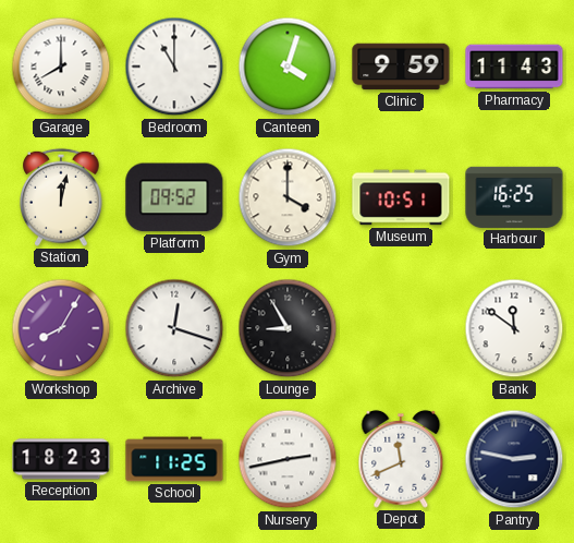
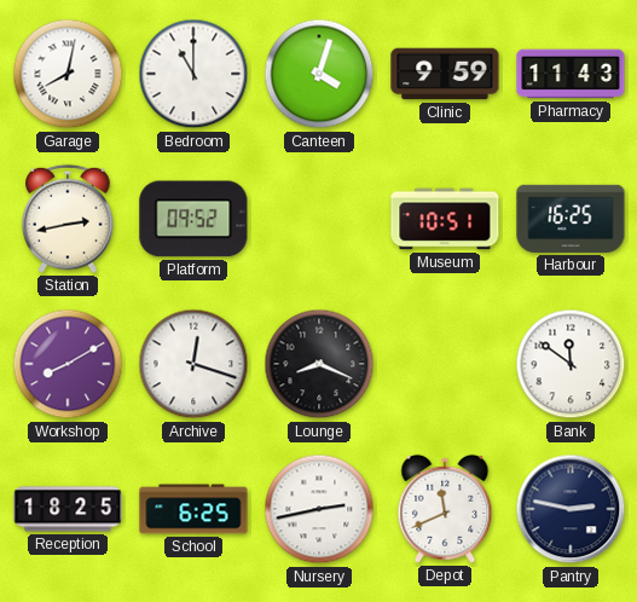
Garage: 8:00 -> 8:02
Station: 12:02 -> 2:43
Gym: 4:00 -> none
Workshop: 8:05 -> 8:10
Lounge: 8:55 -> 8:19
Reception: 18:23 -> 18:25
School: 11:25 -> 6:25
